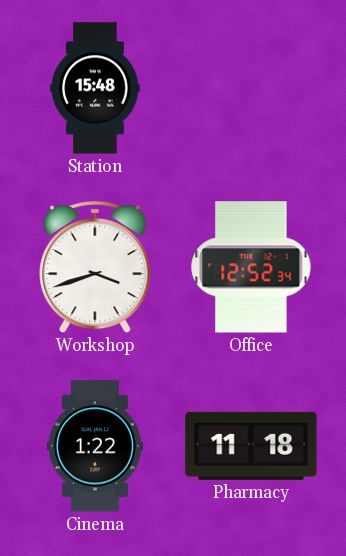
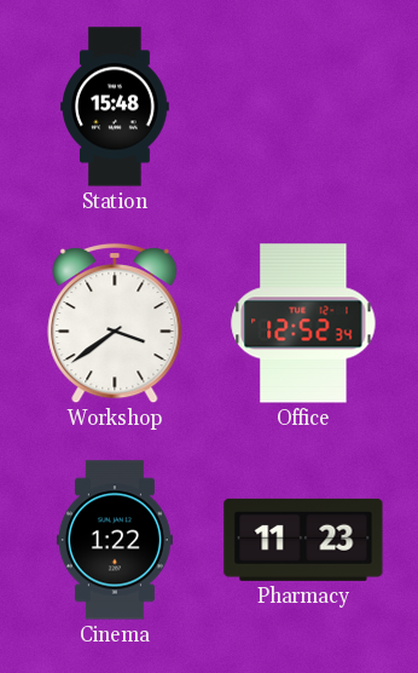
Workshop: 3:42 -> 3:39
Pharmacy: 11:18 -> 11:23
